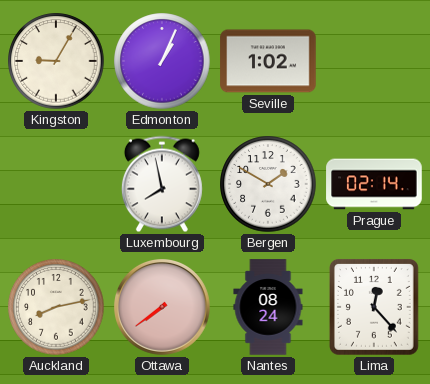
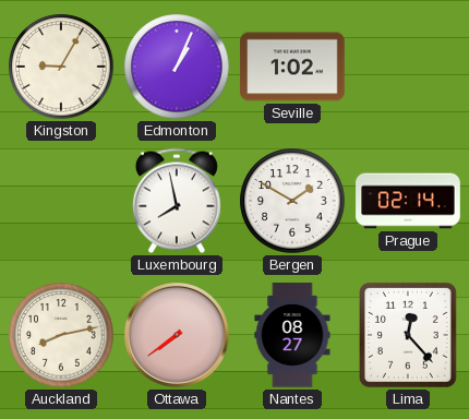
Nantes: 08:24 -> 08:27
